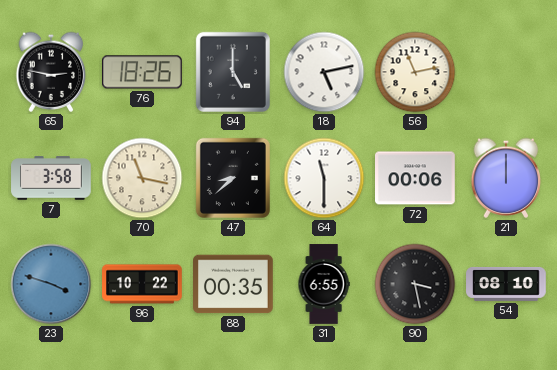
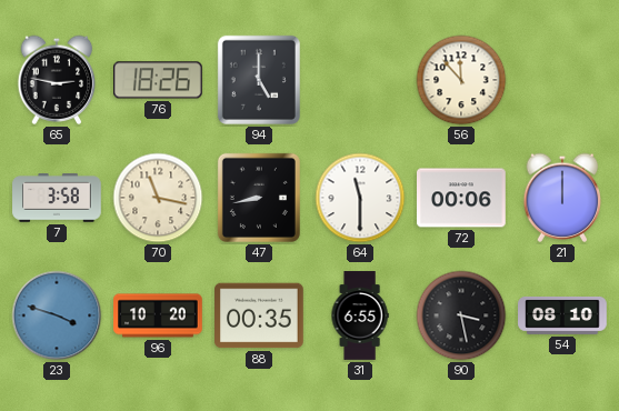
18: 5:13 -> none
56: 11:13 -> 11:53
47: 8:38 -> 8:43
96: 10:22 -> 10:20
